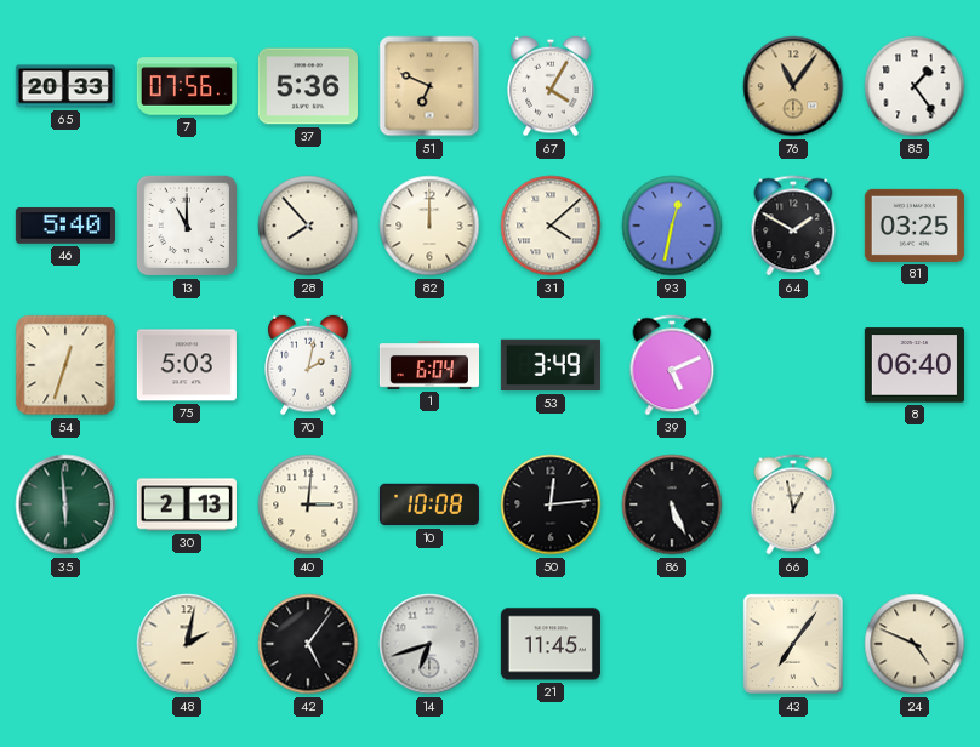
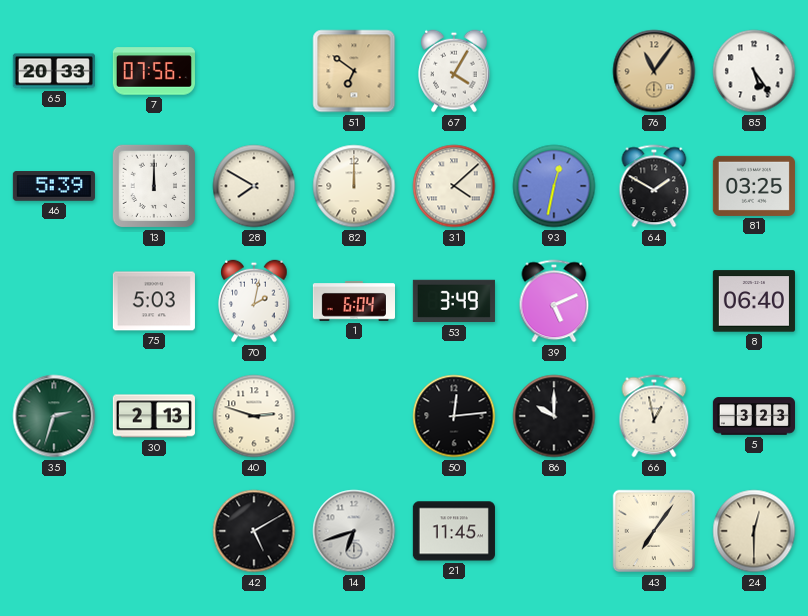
37: 5:36 -> none
51: 6:49 -> 6:51
85: 1:24 -> 5:24
46: 5:40 -> 5:39
13: 11:00 -> 12:00
28: 7:53 -> 7:50
54: 12:33 -> none
35: 5:59 -> 2:33
40: 3:01 -> 2:48
10: 10:08 -> none
86: 5:26 -> 10:00
5: none -> 3:23
48: 2:02 -> none
42: 5:06 -> 5:10
24: 4:49 -> 12:30
